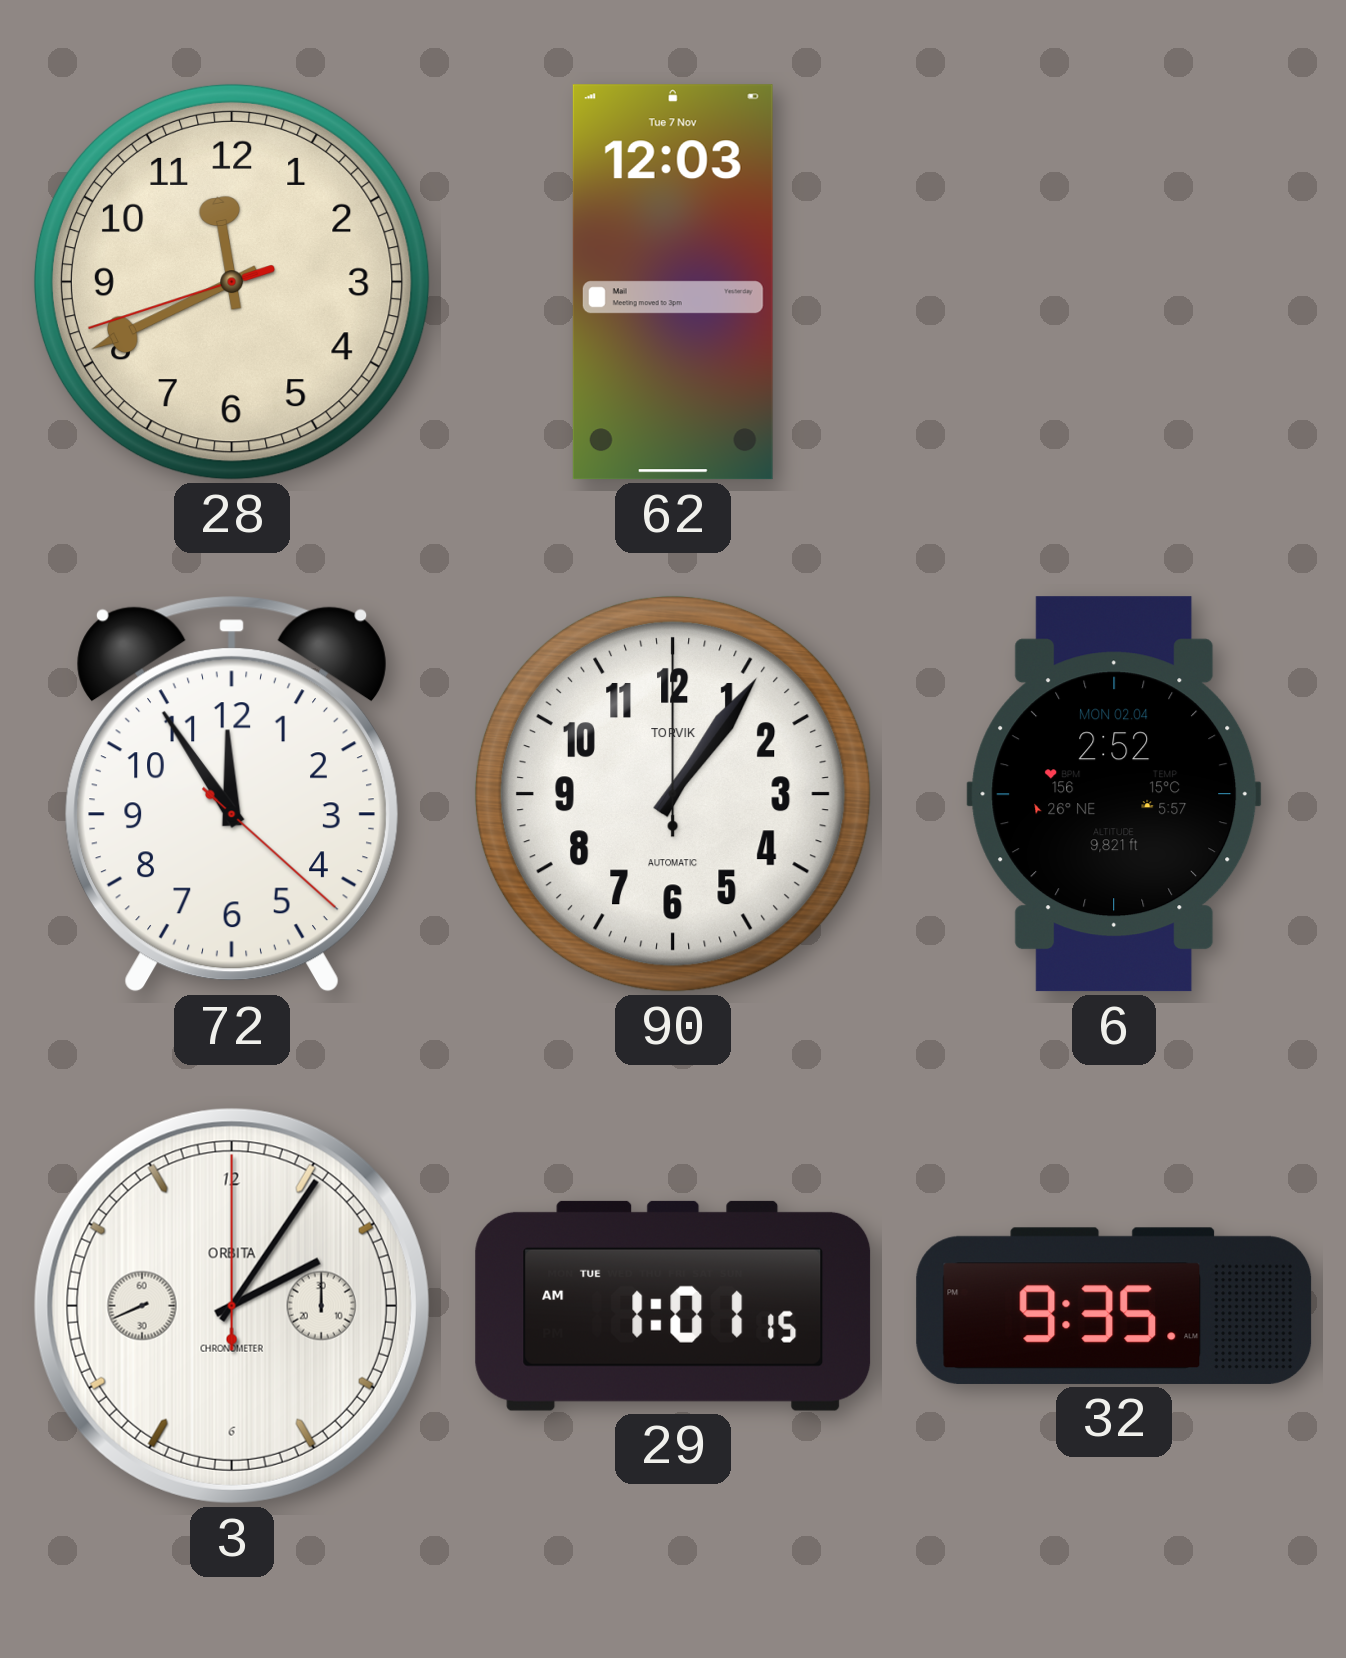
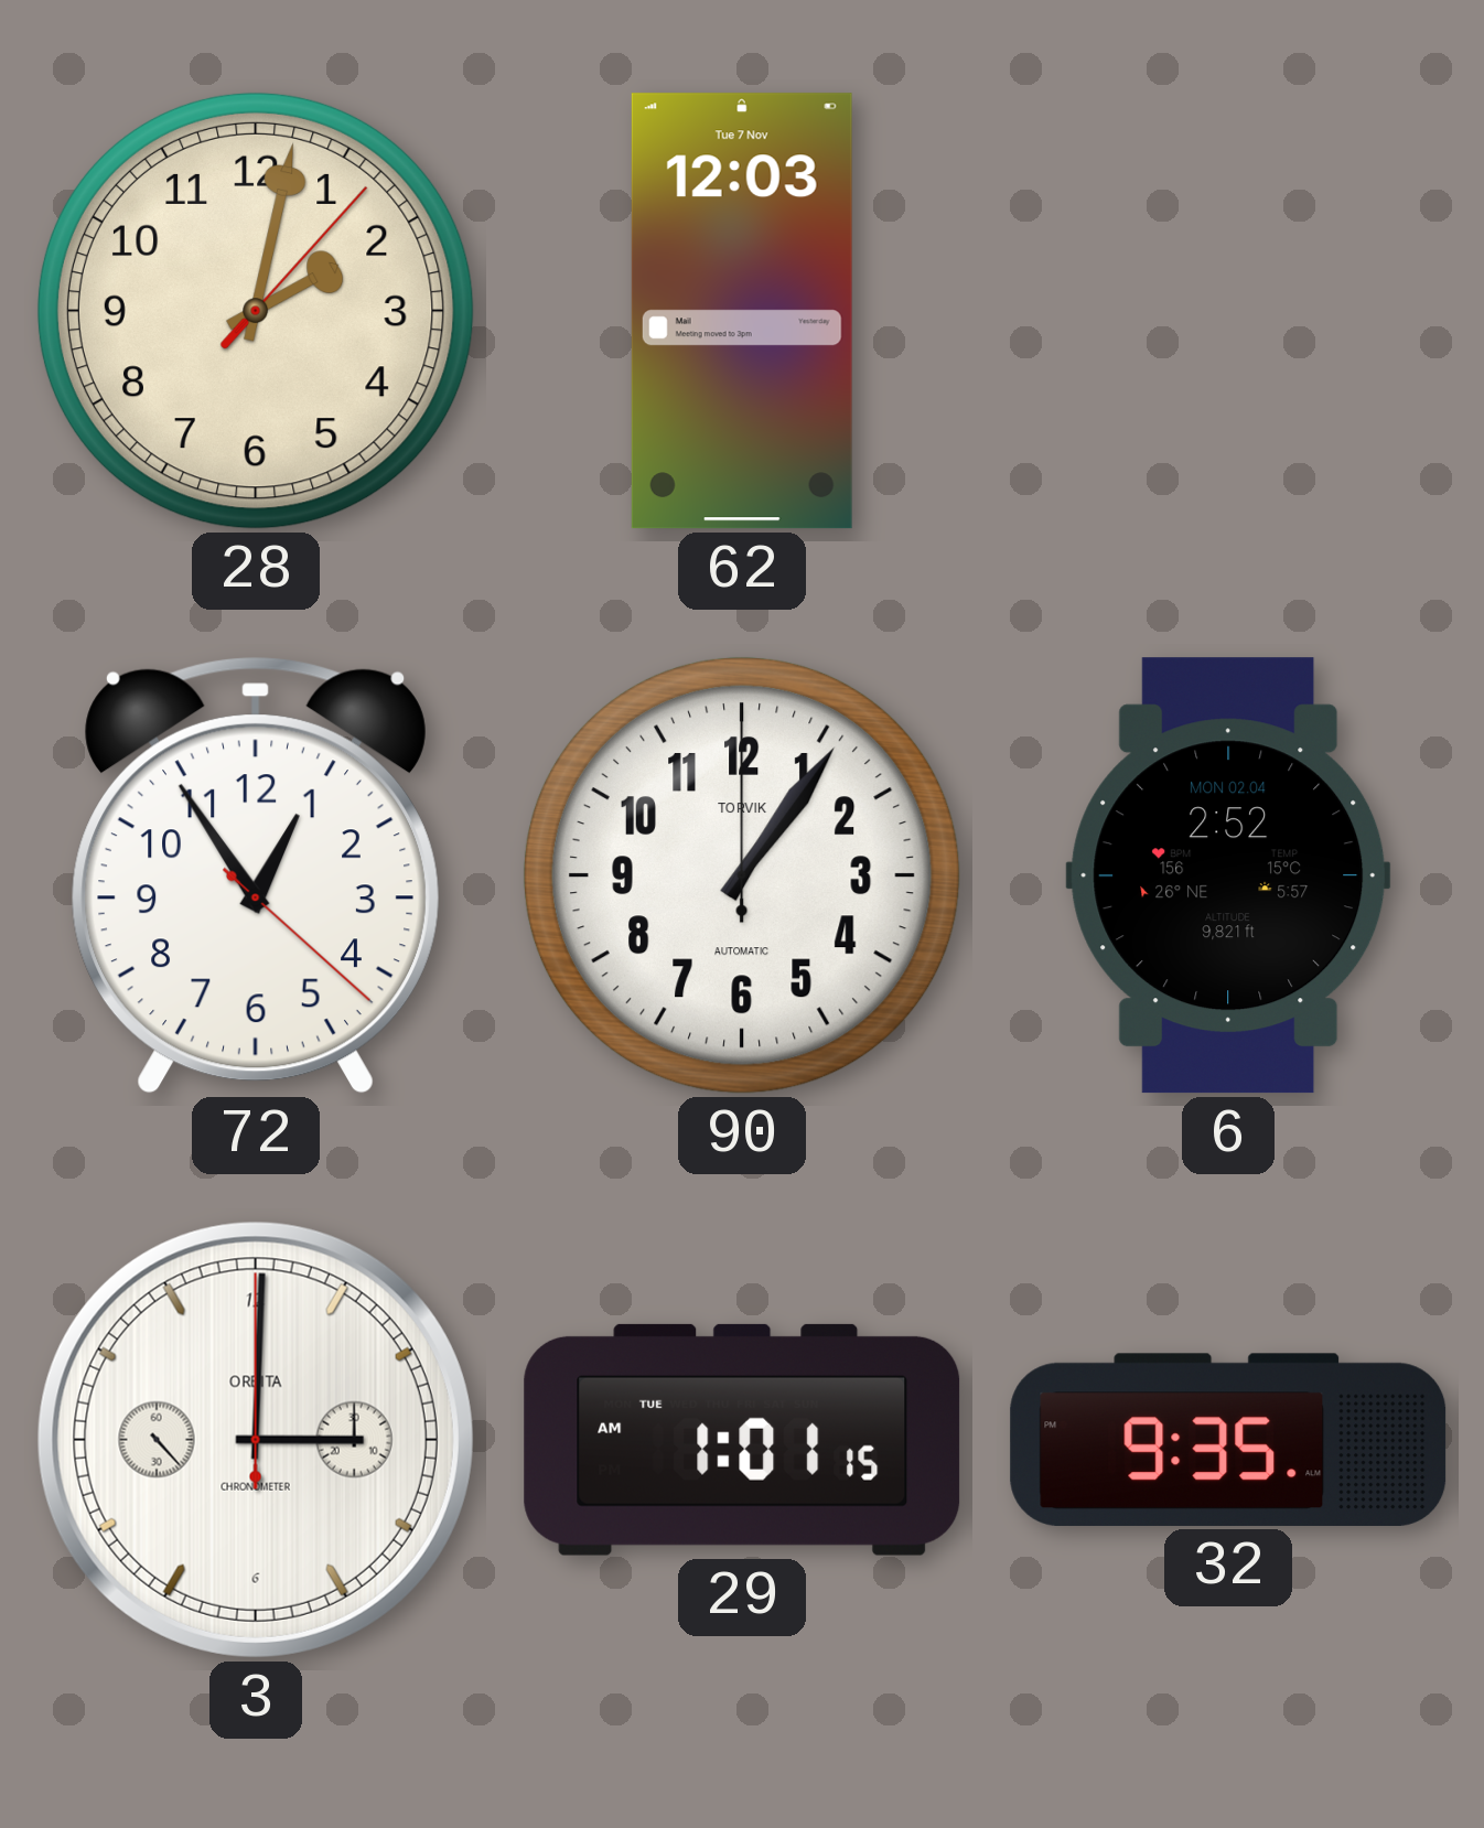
28: 11:40 -> 2:02
72: 11:54 -> 12:54
3: 2:05 -> 3:00
